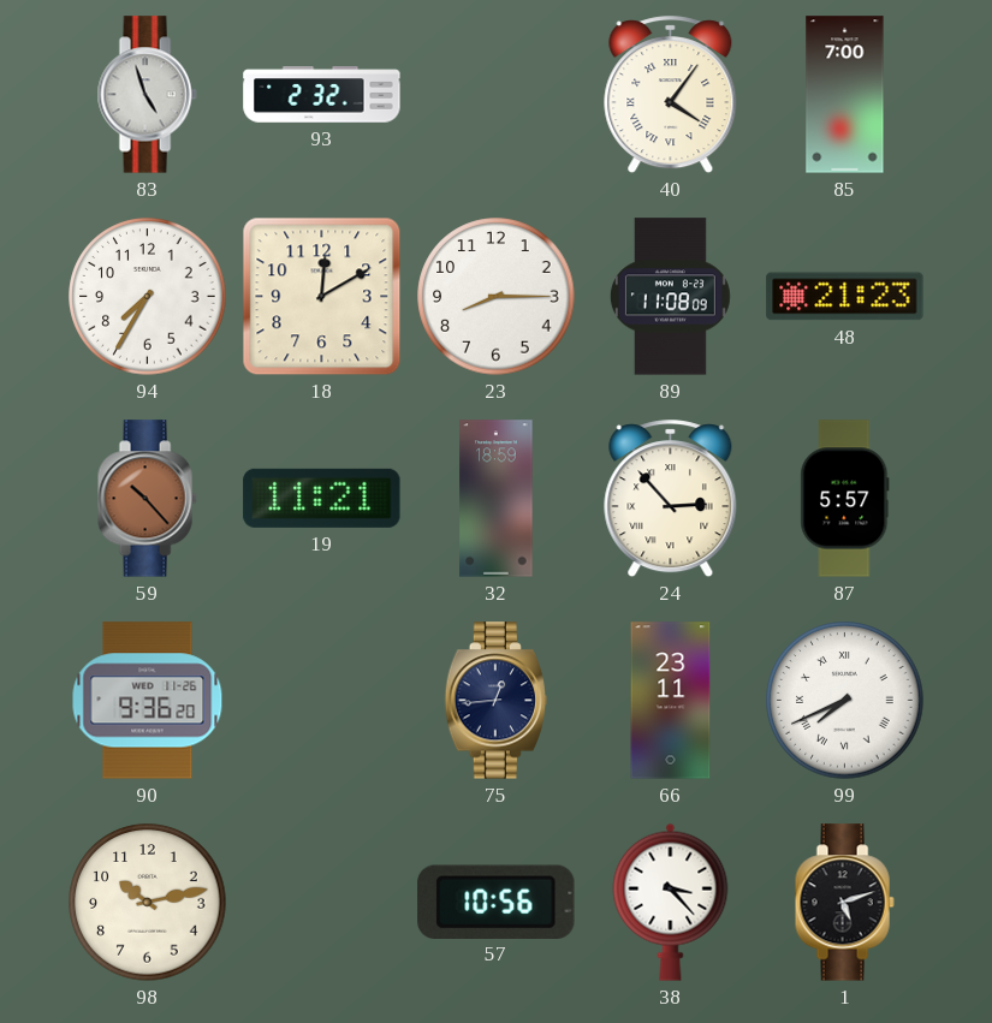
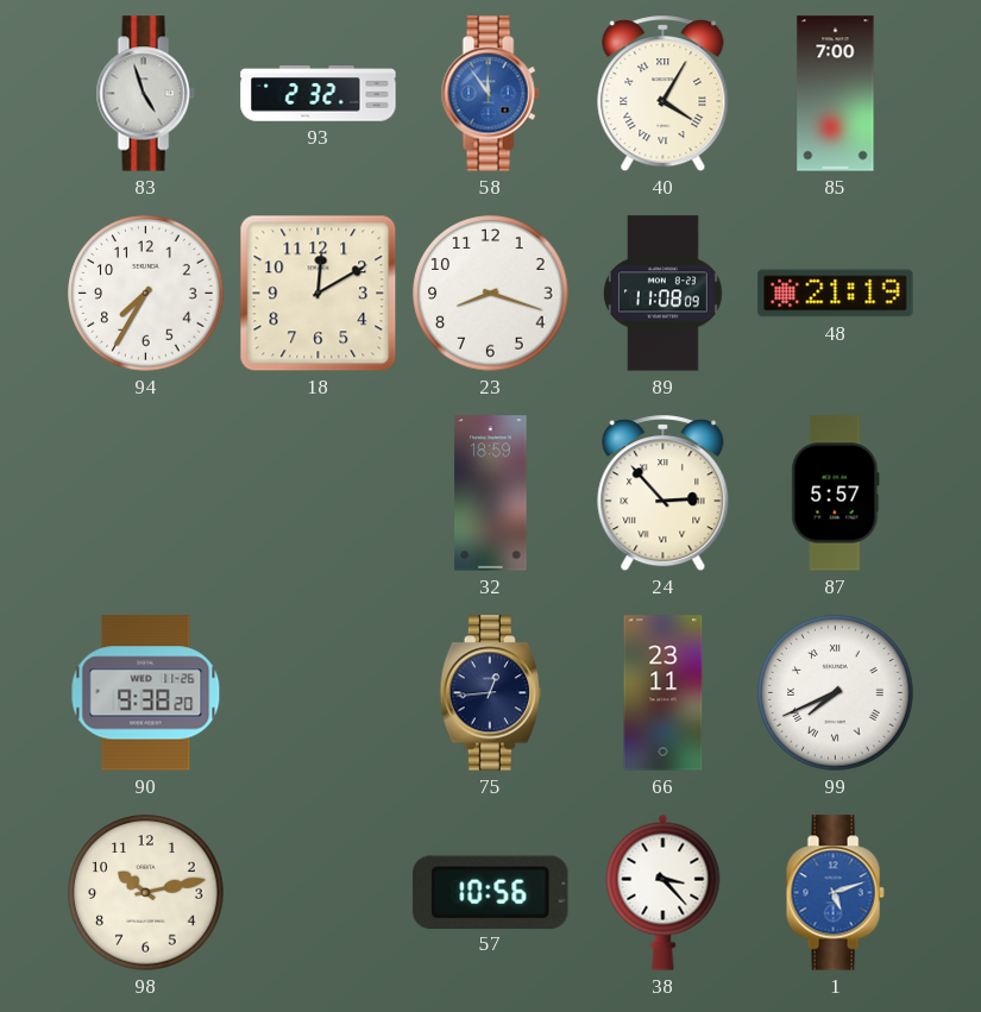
58: none -> 11:54
40: 4:06 -> 4:05
23: 8:15 -> 8:18
48: 21:23 -> 21:19
59: 10:23 -> none
19: 11:21 -> none
90: 9:36 -> 9:38
1 dial: black -> blue
